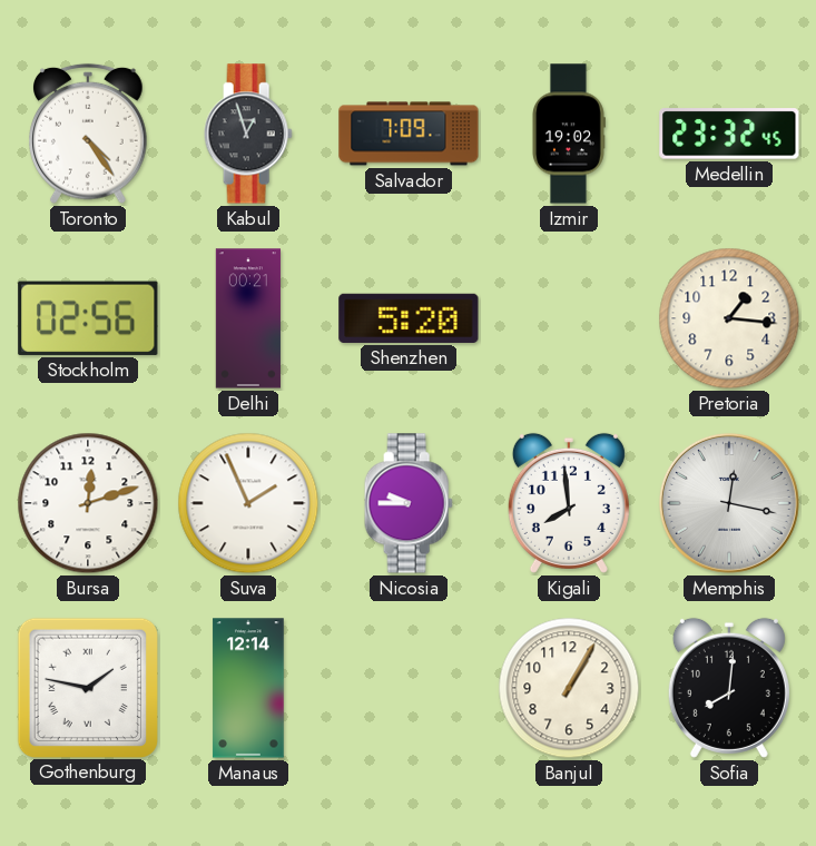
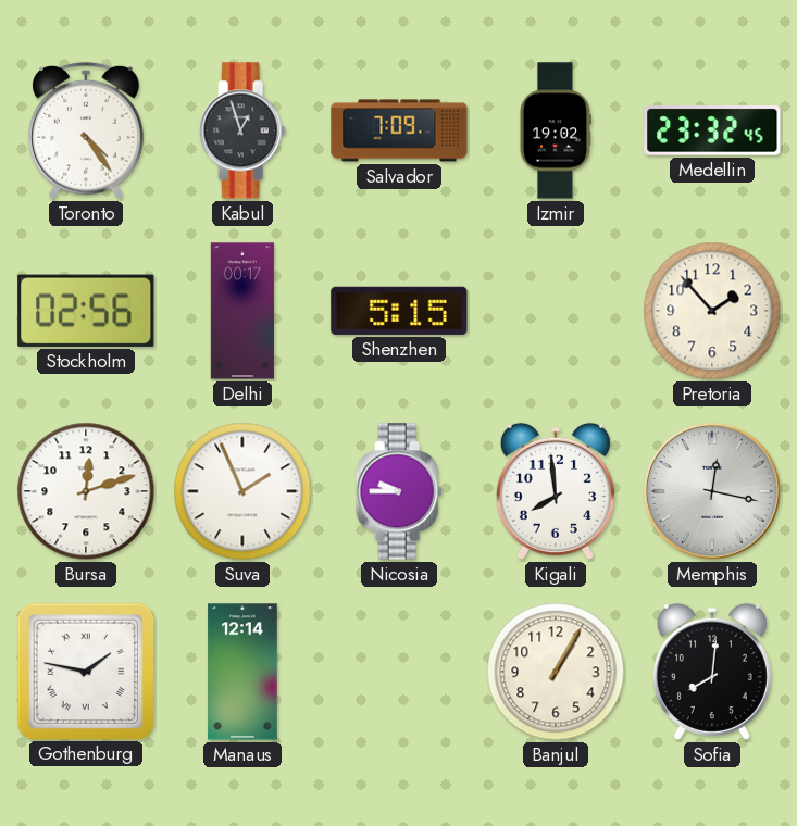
Delhi: 00:21 -> 00:17
Shenzhen: 5:20 -> 5:15
Pretoria: 1:16 -> 1:53
